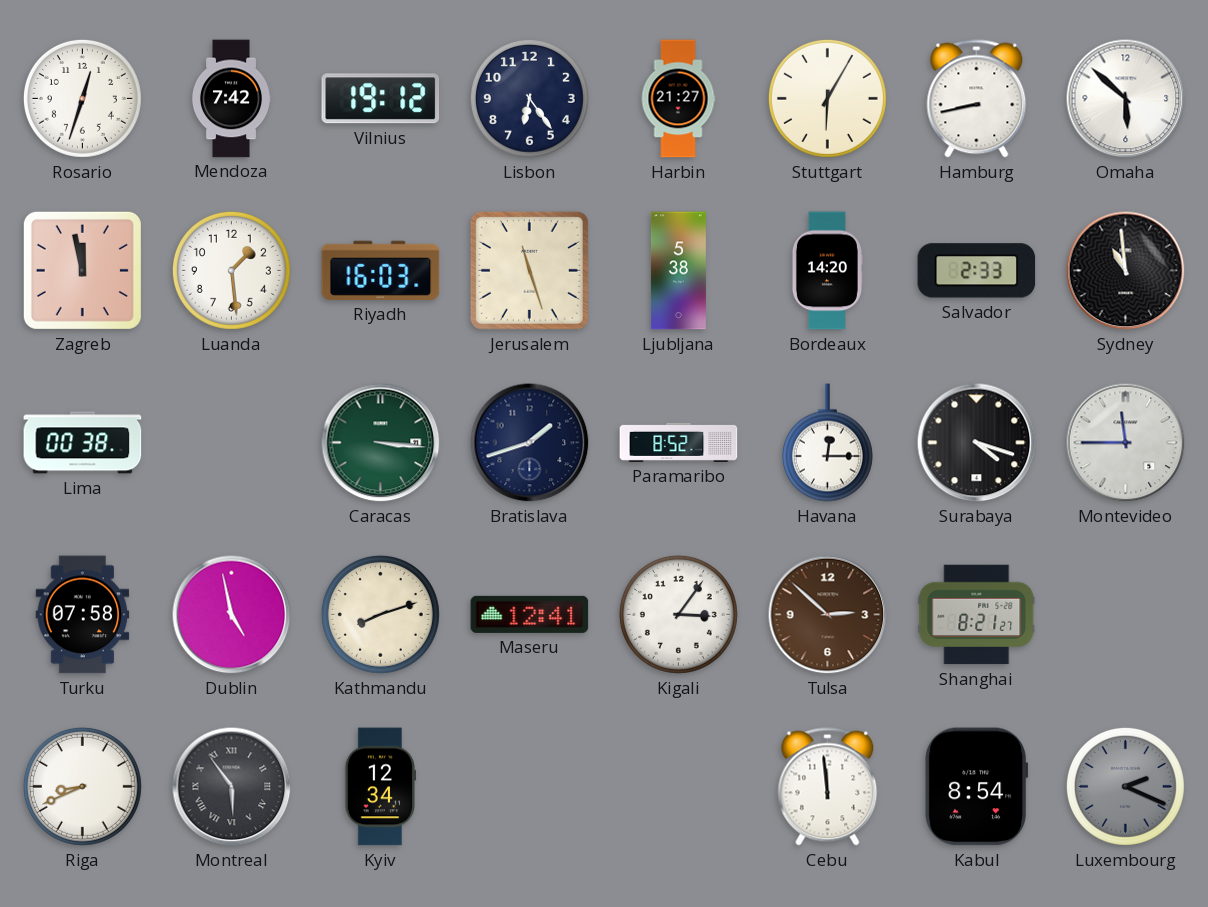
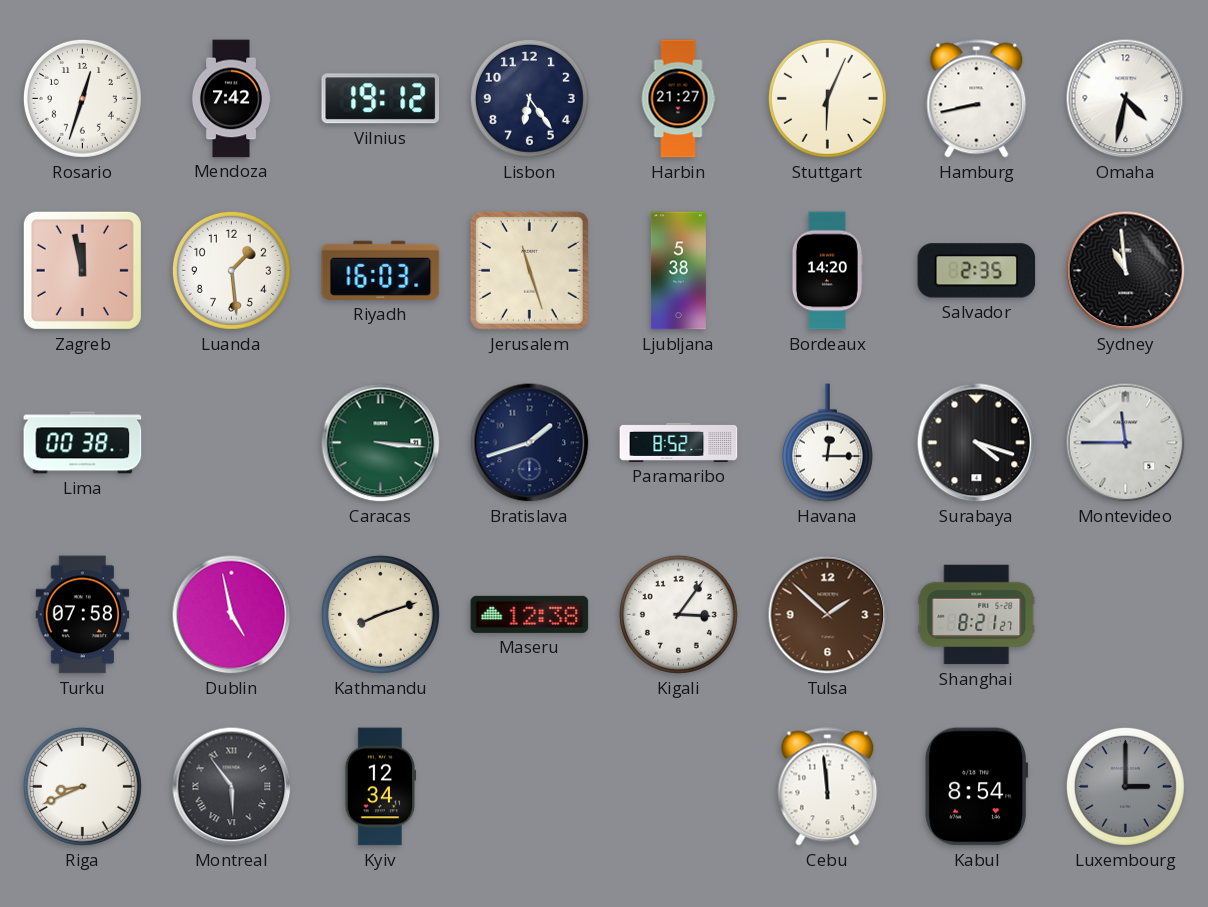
Stuttgart: 6:05 -> 6:04
Omaha: 5:52 -> 4:32
Salvador: 2:33 -> 2:35
Maseru: 12:41 -> 12:38
Tulsa: 2:52 -> 1:52
Luxembourg: 2:19 -> 3:00
